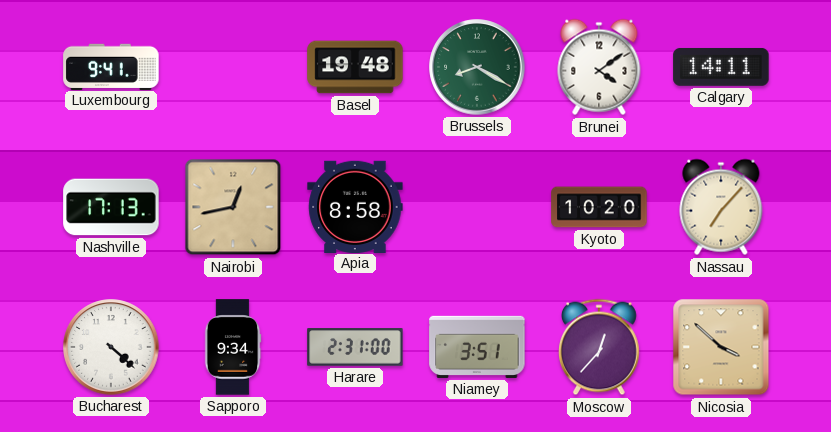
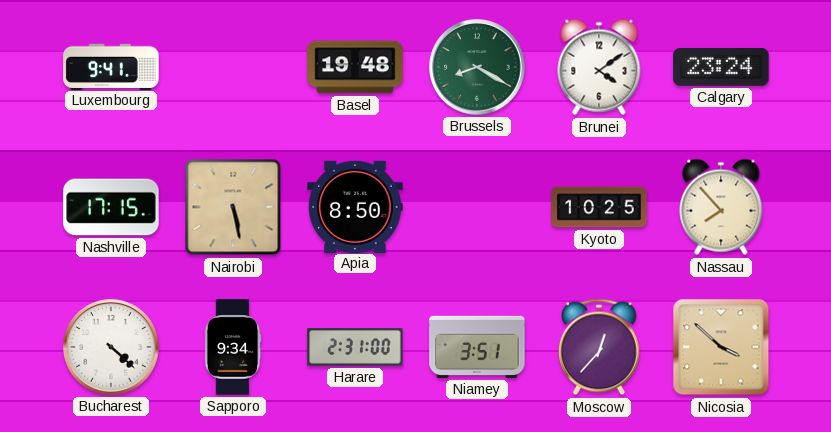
Calgary: 14:11 -> 23:24
Nashville: 17:13 -> 17:15
Nairobi: 12:43 -> 5:28
Apia: 8:58 -> 8:50
Kyoto: 10:20 -> 10:25
Nassau: 7:07 -> 7:53
